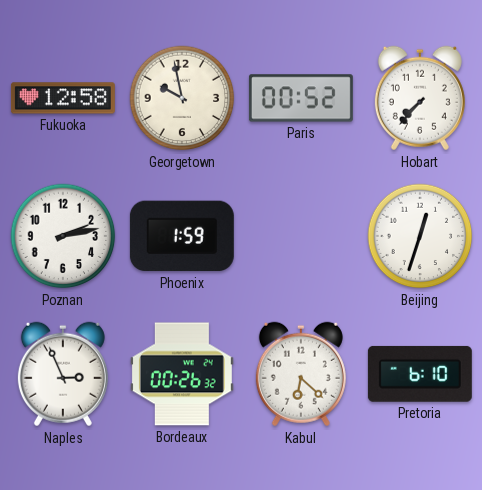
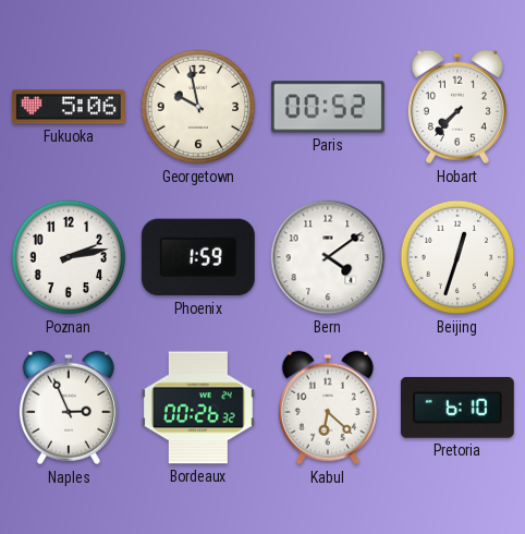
Fukuoka: 12:58 -> 5:06
Bern: none -> 4:09
